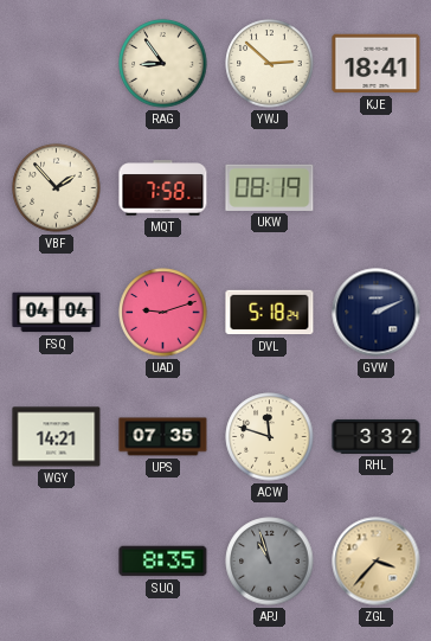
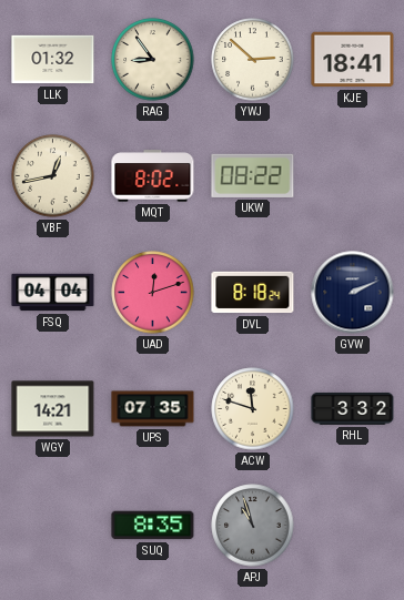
LLK: none -> 01:32
VBF: 1:53 -> 12:43
MQT: 7:58 -> 8:02
UKW: 08:19 -> 08:22
UAD: 9:12 -> 12:12
DVL: 5:18 -> 8:18
ZGL: 3:37 -> none
